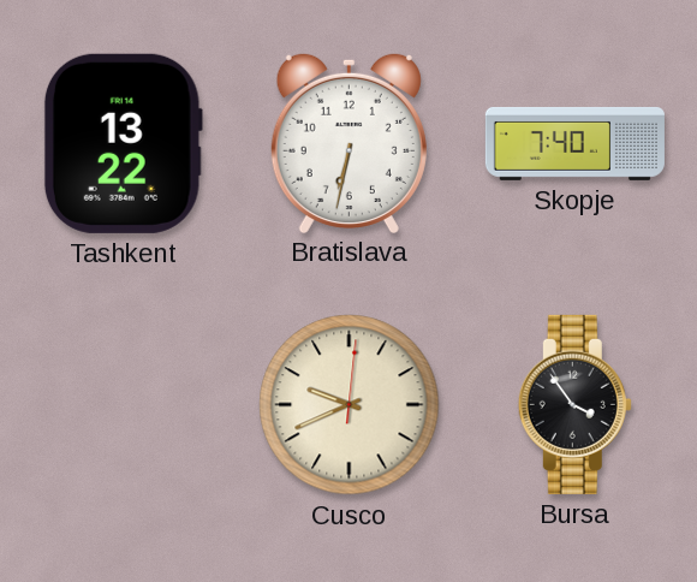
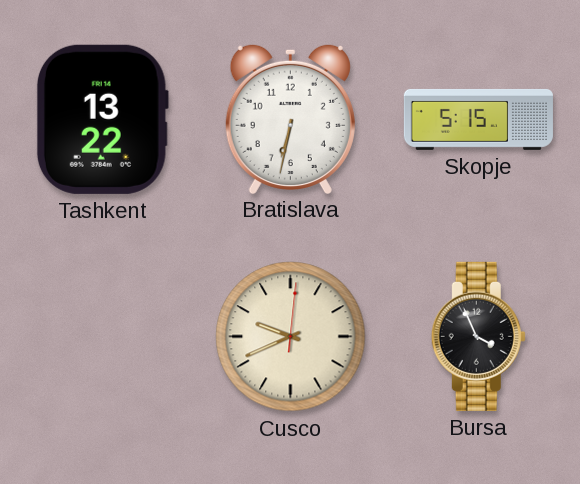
Skopje: 7:40 -> 5:15
Bursa: 3:54 -> 3:56
